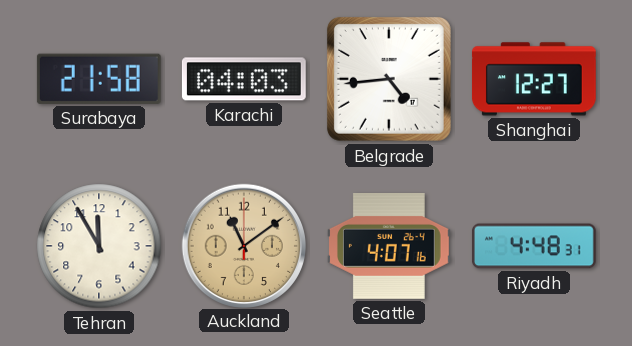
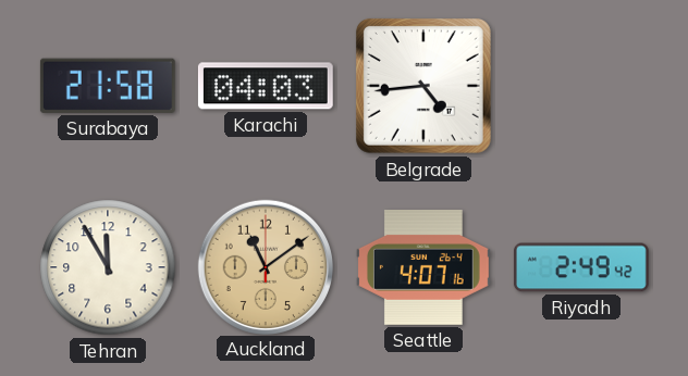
Shanghai: 12:27 -> none
Riyadh: 4:48 -> 2:49
